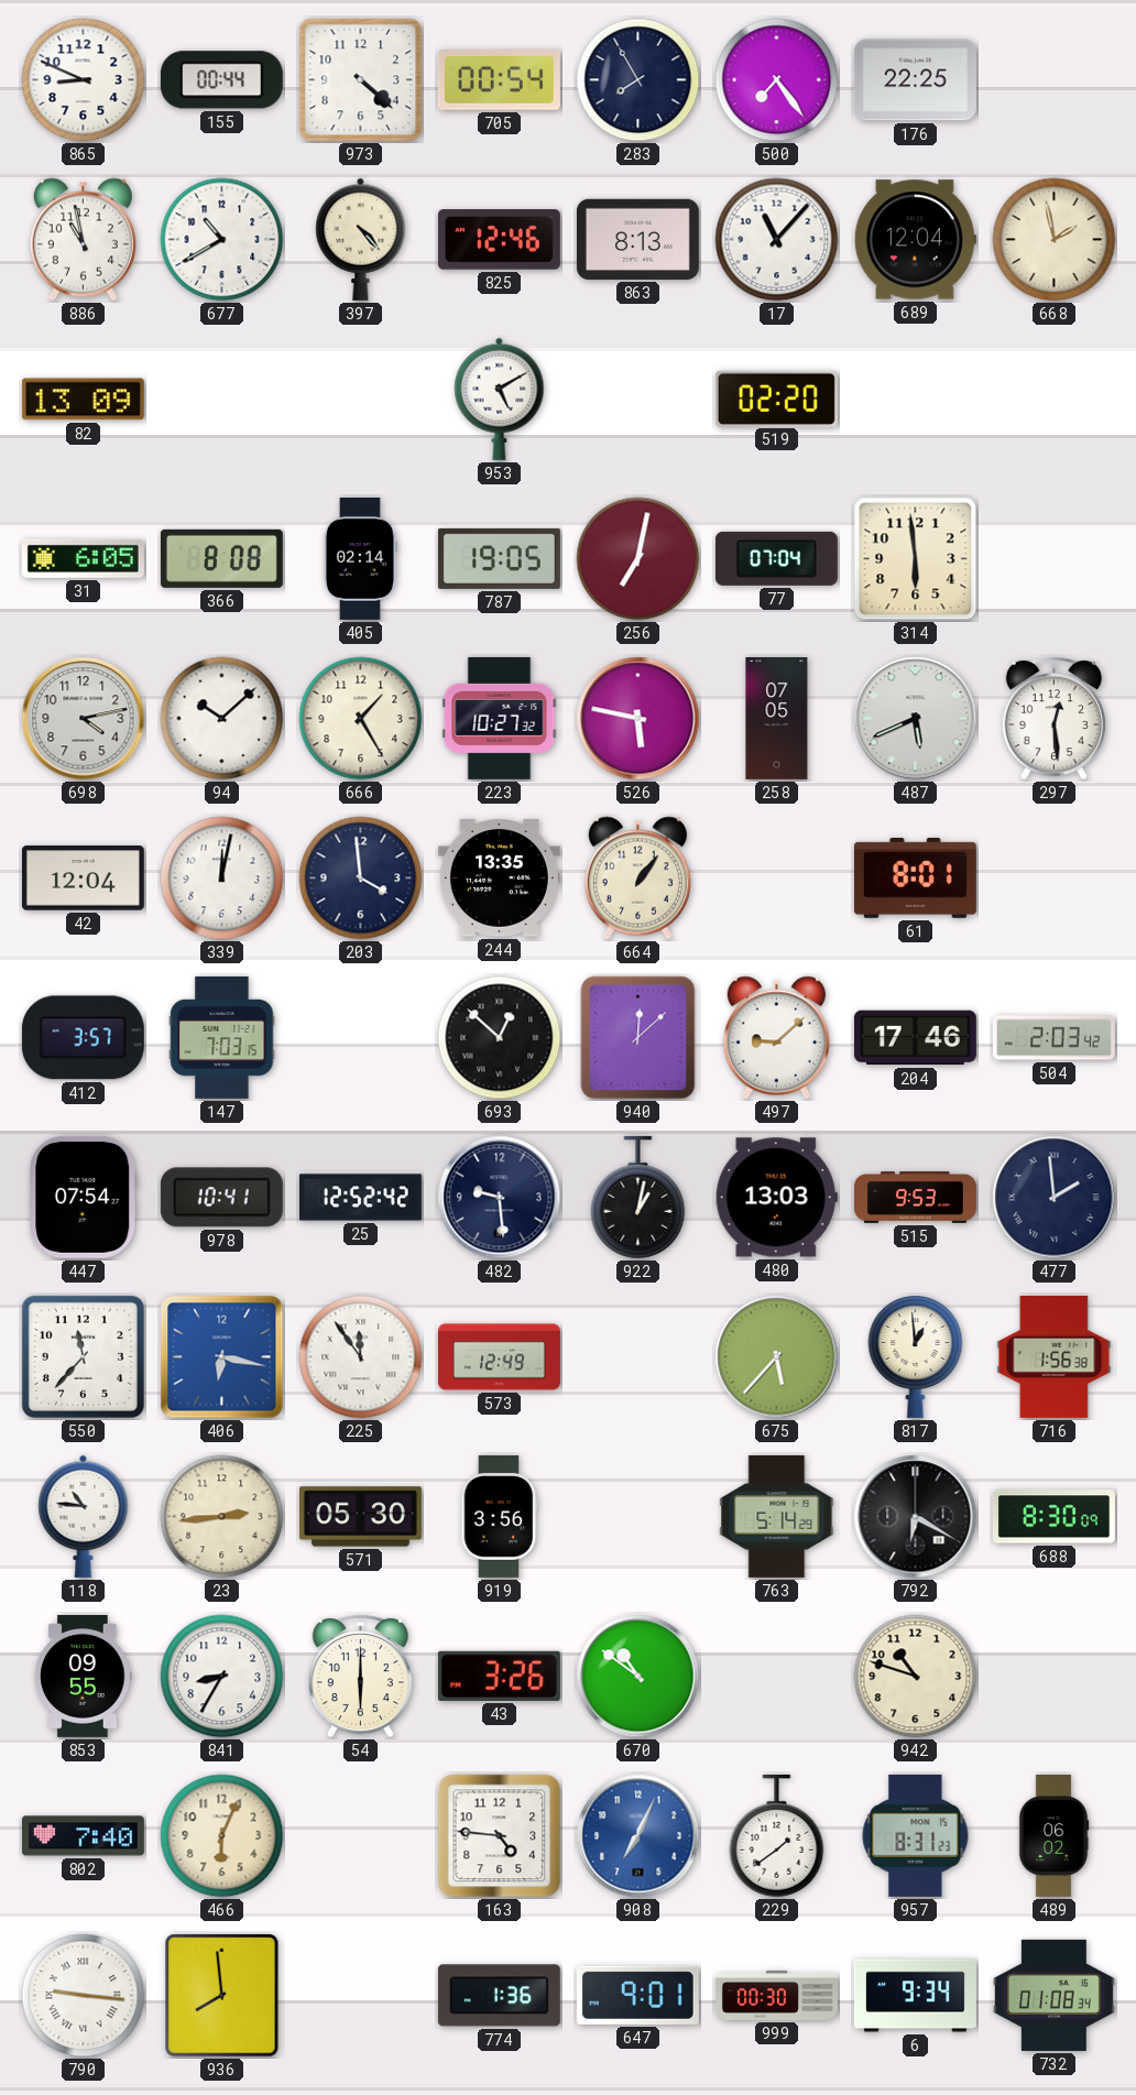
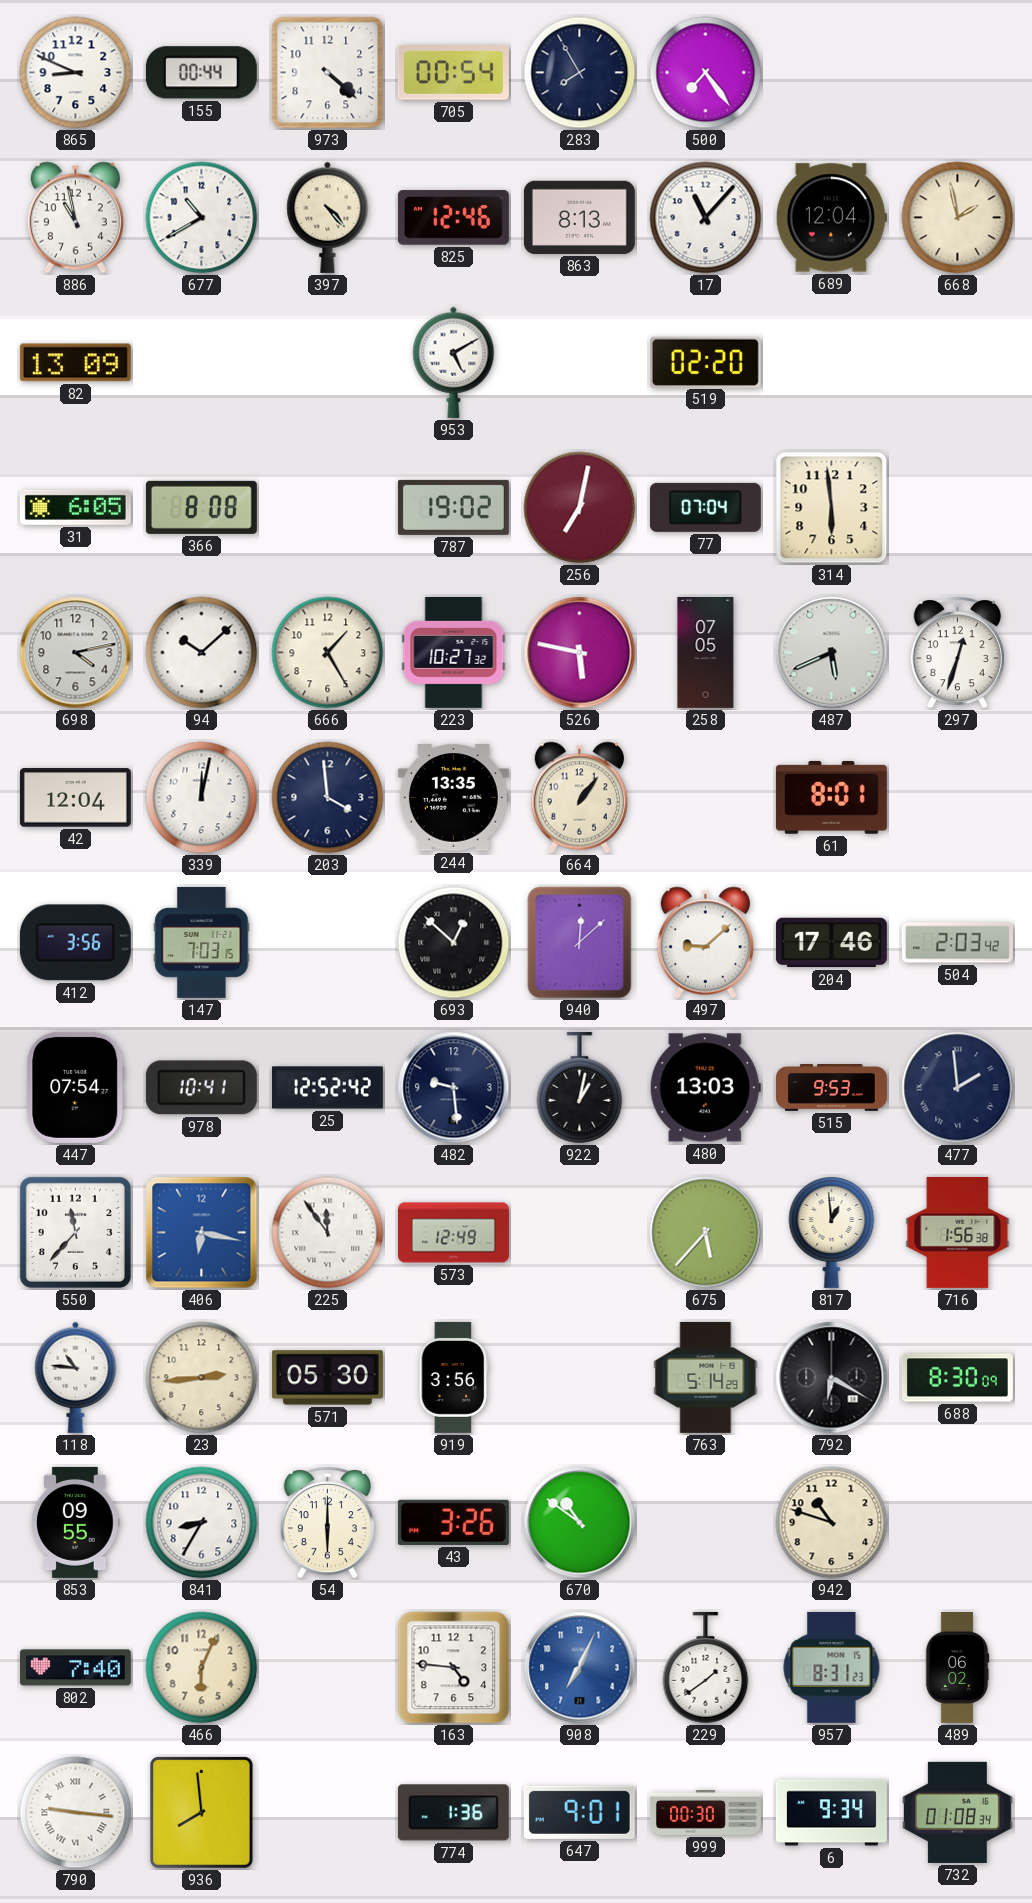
176: 22:25 -> none
405: 02:14 -> none
787: 19:05 -> 19:02
297: 12:29 -> 12:33
412: 3:57 -> 3:56
